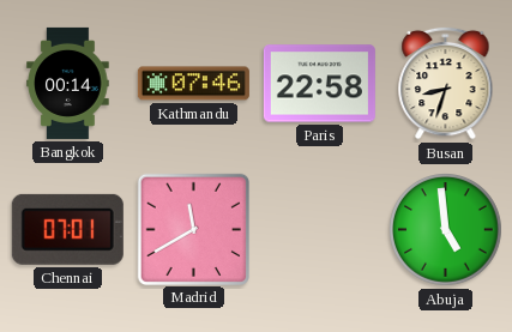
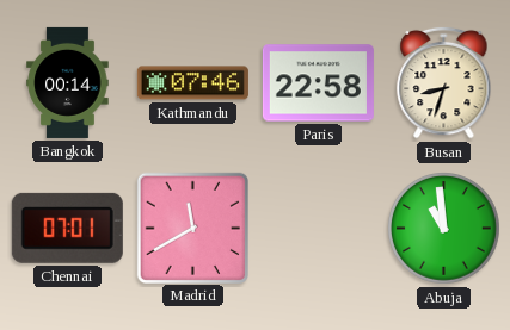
Abuja: 4:59 -> 10:59
